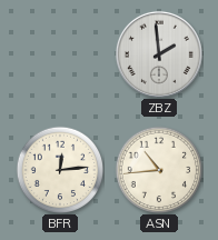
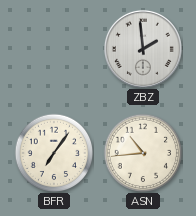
BFR: 12:14 -> 7:06
